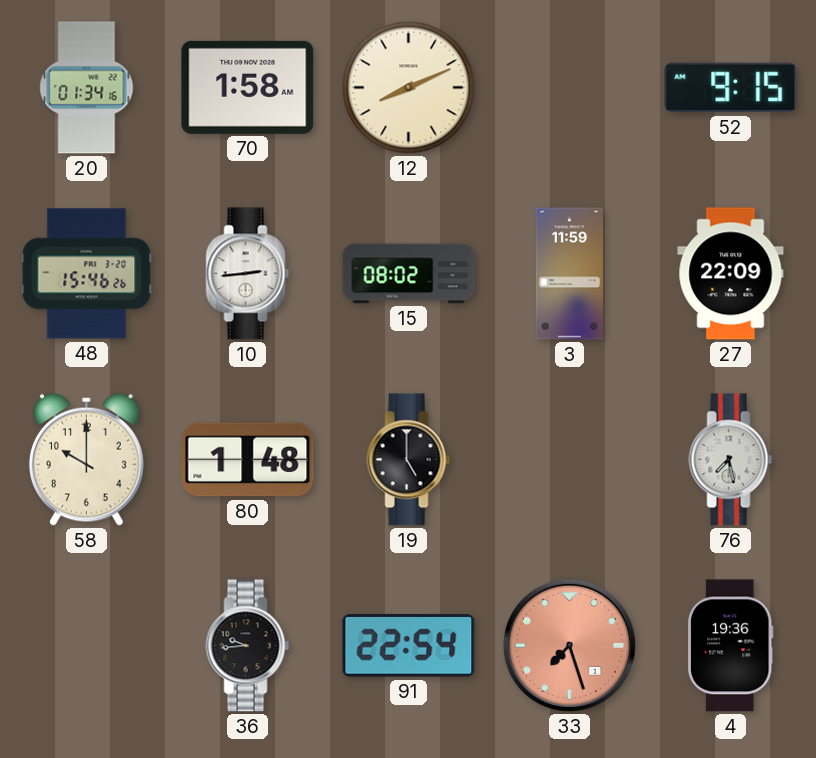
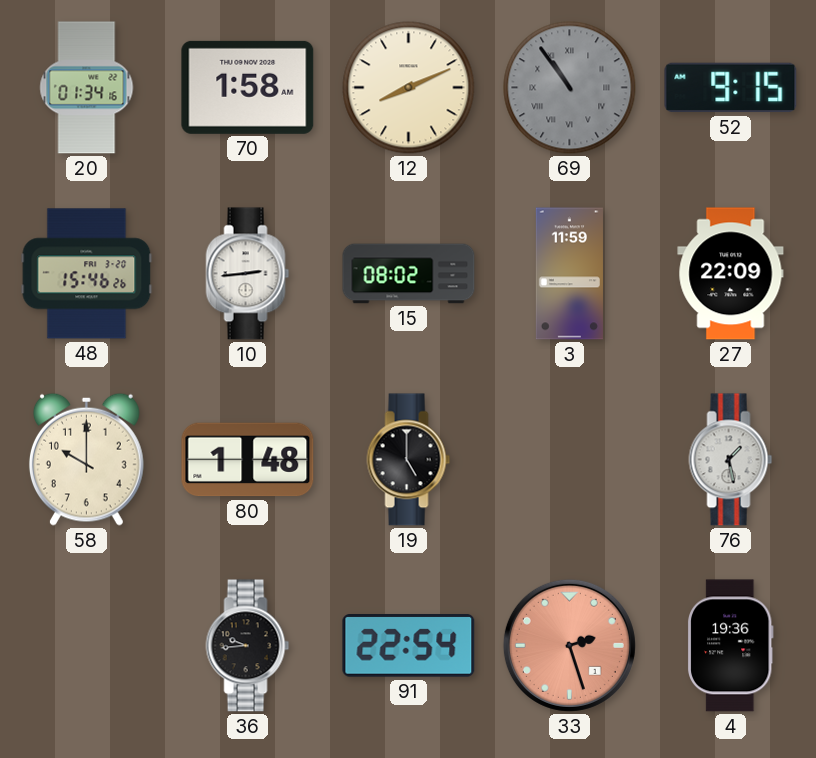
69: none -> 10:54
76: 7:28 -> 1:28
33: 7:27 -> 2:27
